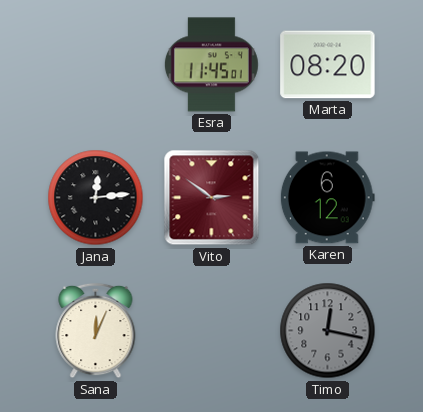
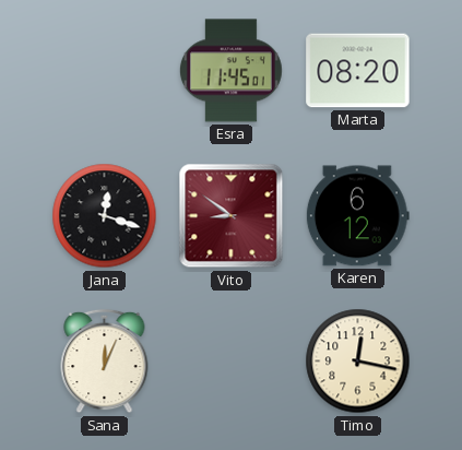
Jana: 12:14 -> 12:18
Vito: 2:51 -> 8:51
Timo dial: grey -> cream
